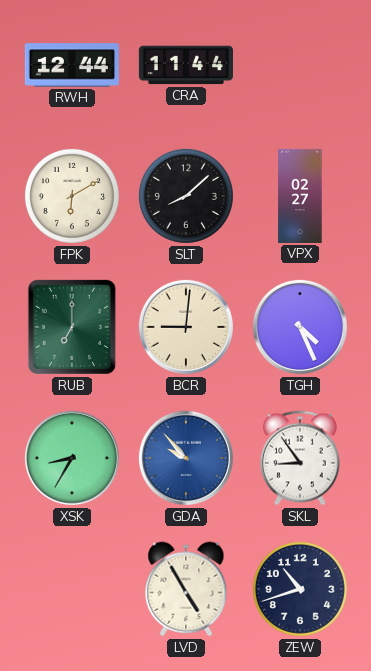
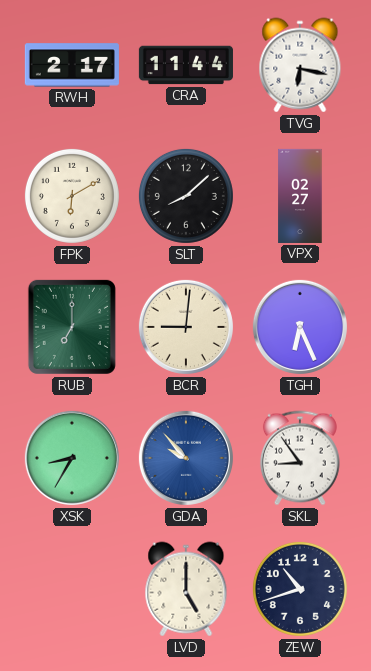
RWH: 12:44 -> 2:17
TVG: none -> 6:17
TGH: 4:26 -> 6:26
LVD: 4:55 -> 5:00
